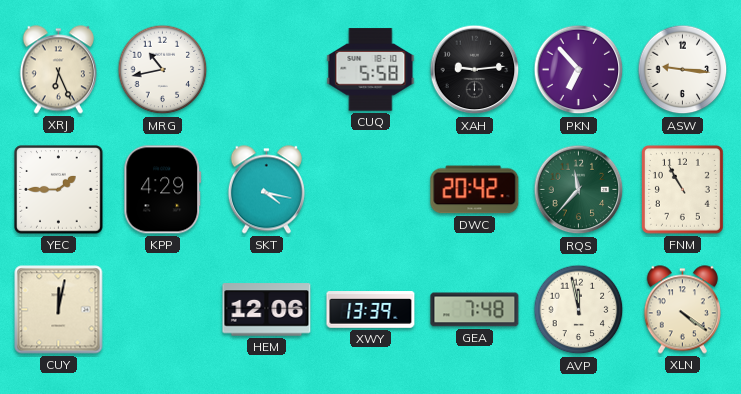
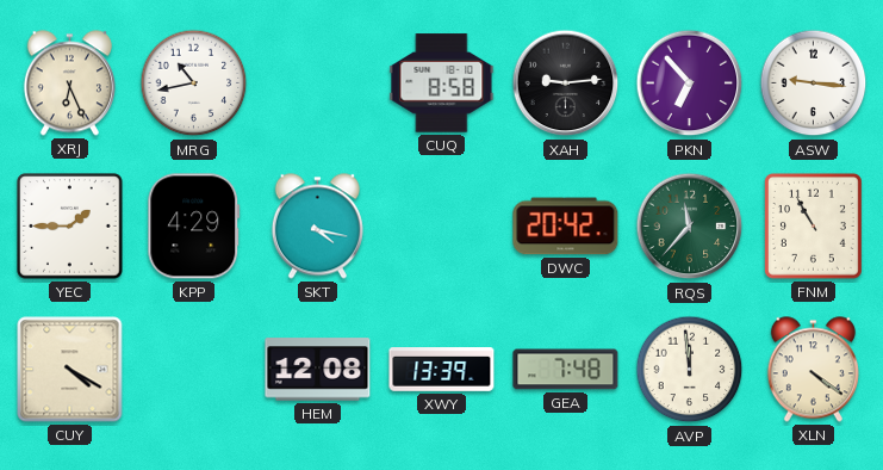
CUQ: 5:58 -> 8:58
CUY: 12:02 -> 4:20
HEM: 12:06 -> 12:08
AVP: 11:58 -> 11:59
